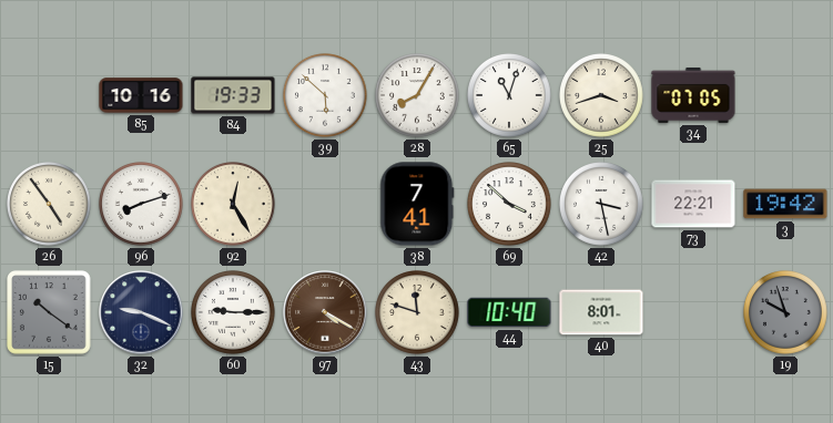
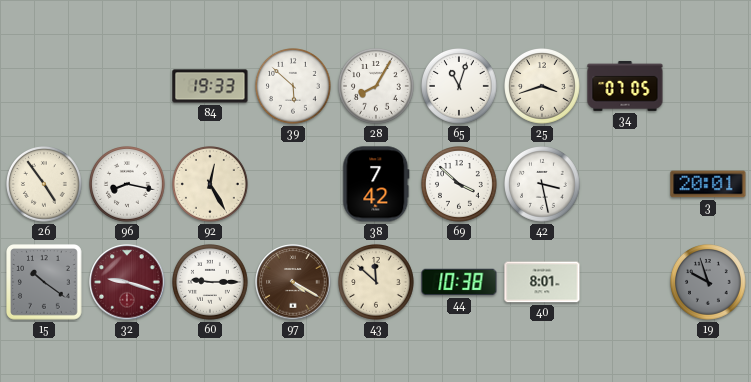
85: 10:16 -> none
96: 8:12 -> 8:17
38: 7:41 -> 7:42
73: 22:21 -> none
3: 19:42 -> 20:01
32: 9:19 -> 9:18
32 dial: navy -> burgundy
43: 11:48 -> 11:52
44: 10:40 -> 10:38
